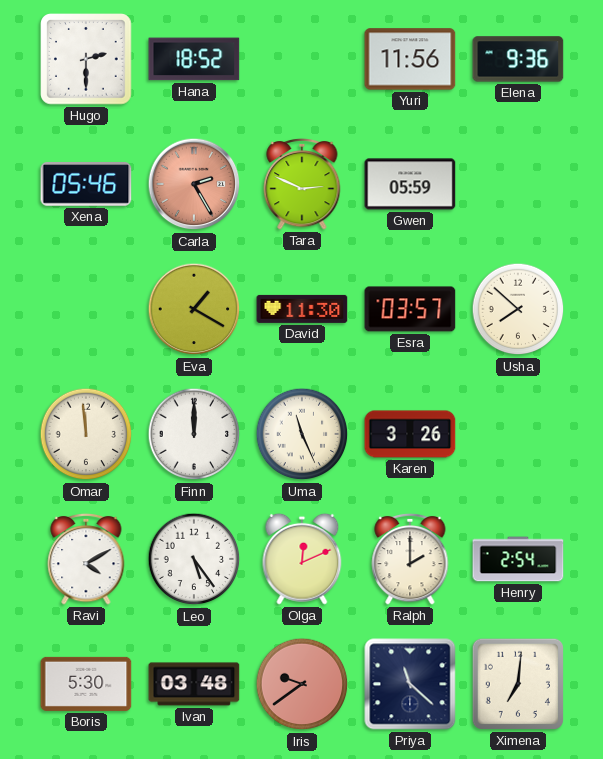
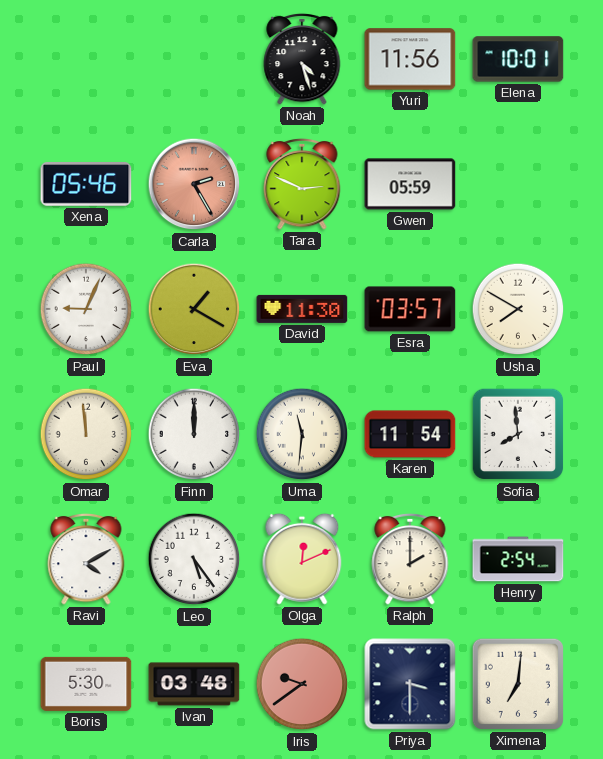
Hugo: 2:30 -> none
Hana: 18:52 -> none
Noah: none -> 4:27
Elena: 9:36 -> 10:01
Paul: none -> 9:04
Usha: 7:52 -> 7:50
Uma: 11:26 -> 11:31
Karen: 3:26 -> 11:54
Sofia: none -> 7:59
Priya: 11:22 -> 3:30
